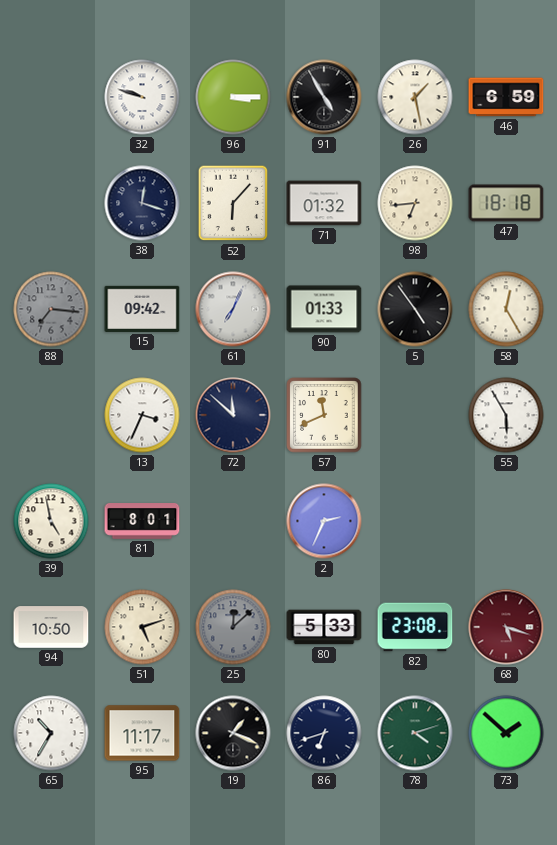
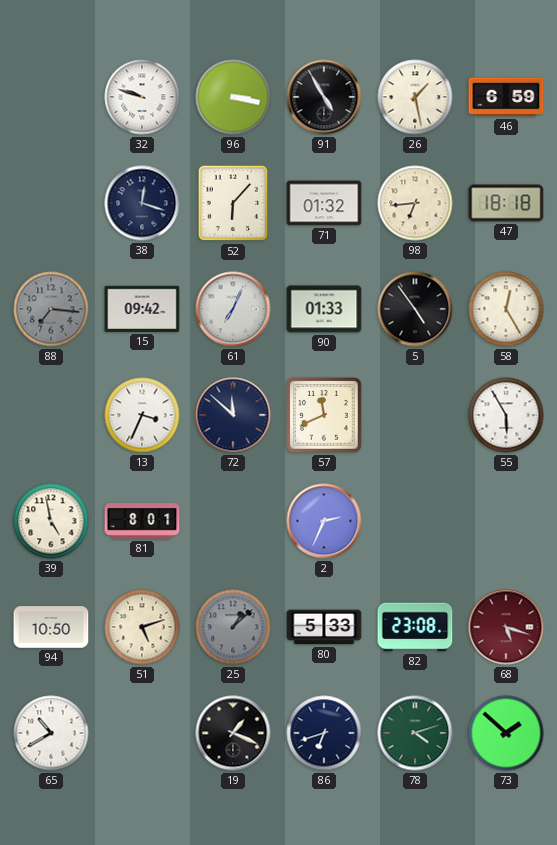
96: 3:15 -> 3:17
25: 12:08 -> 1:08
65: 10:35 -> 10:40
95: 11:17 -> none
